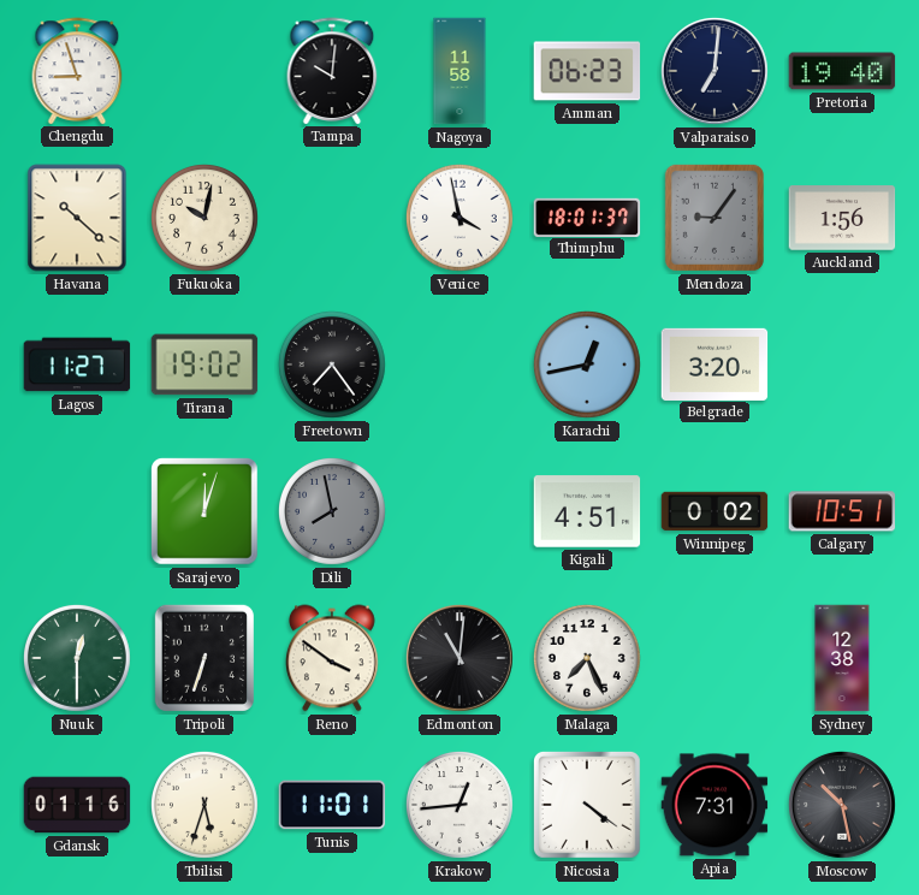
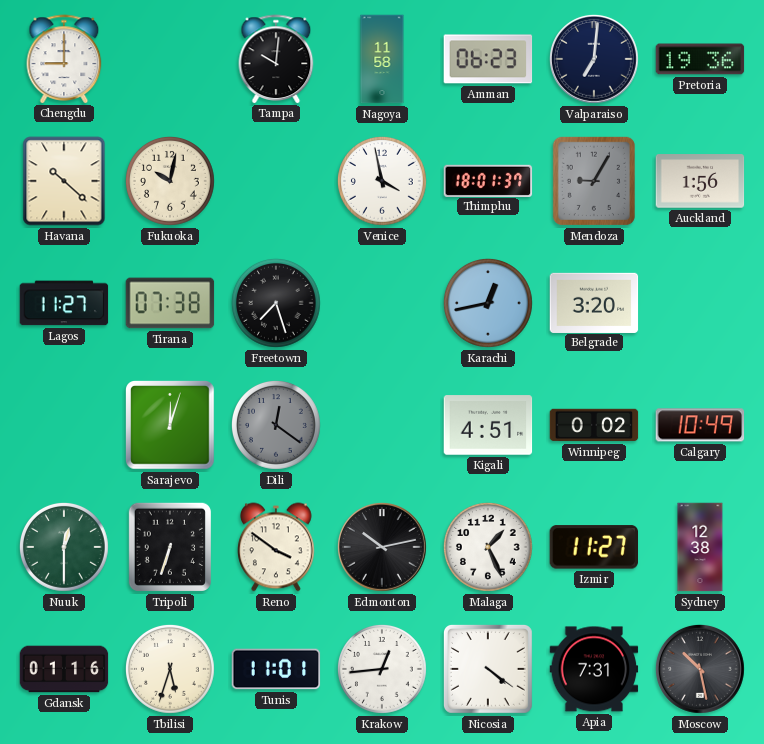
Chengdu: 8:57 -> 9:00
Pretoria: 19:40 -> 19:36
Mendoza: 9:06 -> 9:05
Tirana: 19:02 -> 07:38
Freetown: 7:24 -> 7:27
Dili: 7:58 -> 12:21
Calgary: 10:51 -> 10:49
Edmonton: 11:01 -> 10:13
Malaga: 7:26 -> 1:26
Izmir: none -> 11:27
